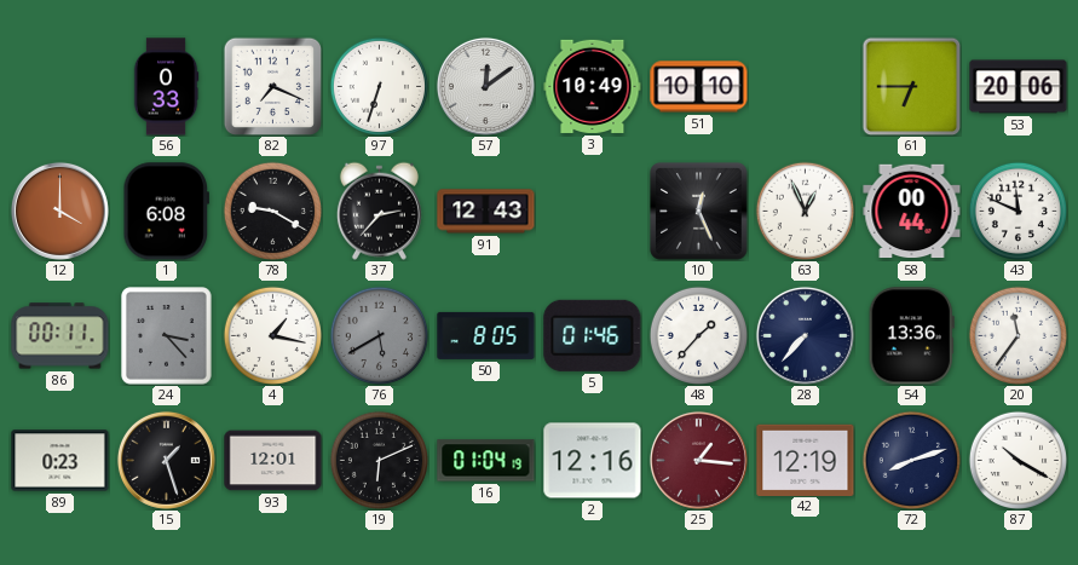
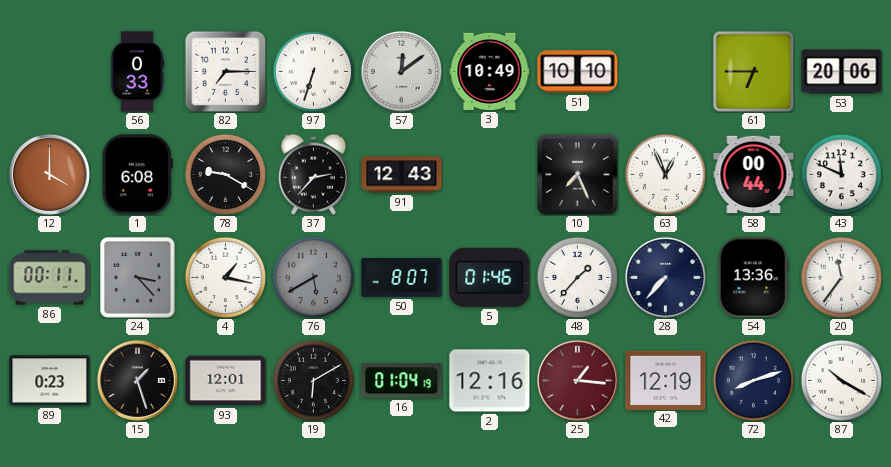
82: 7:19 -> 7:15
10: 12:26 -> 7:26
50: 8:05 -> 8:07
19: 6:11 -> 6:10
